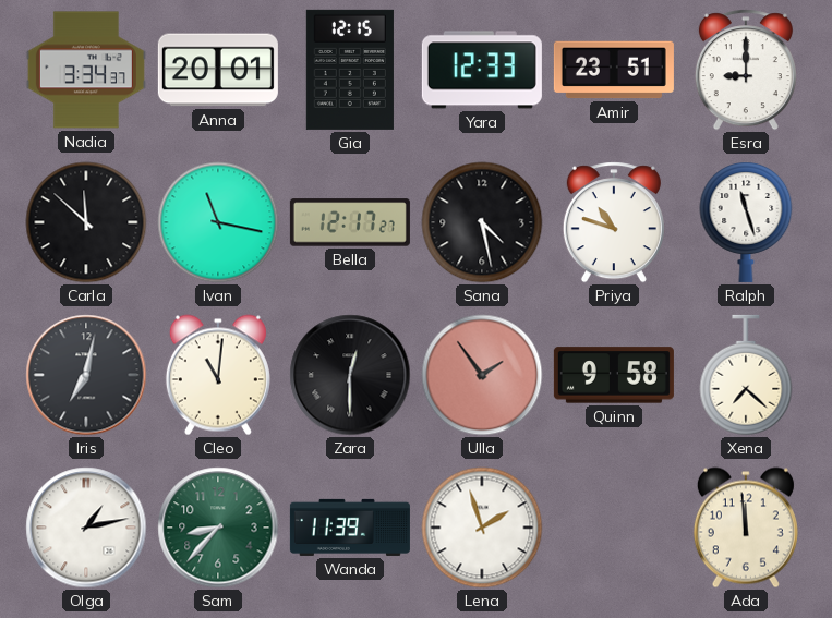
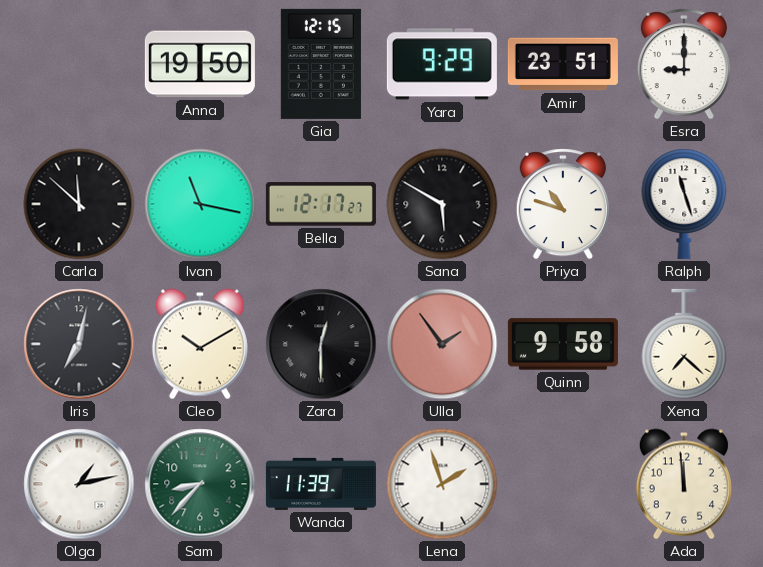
Nadia: 3:34 -> none
Anna: 20:01 -> 19:50
Yara: 12:33 -> 9:29
Sana: 4:28 -> 5:50
Cleo: 11:01 -> 10:10
